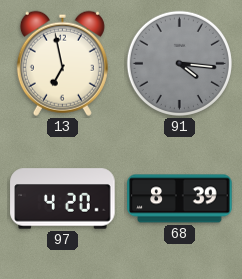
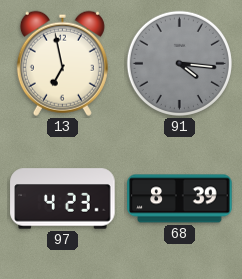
97: 4:20 -> 4:23
